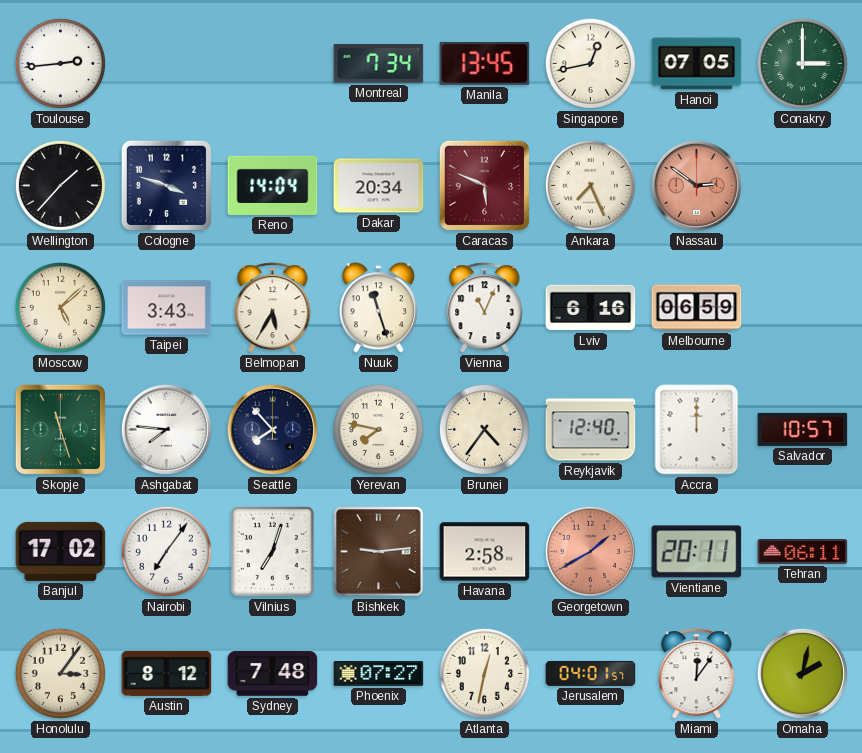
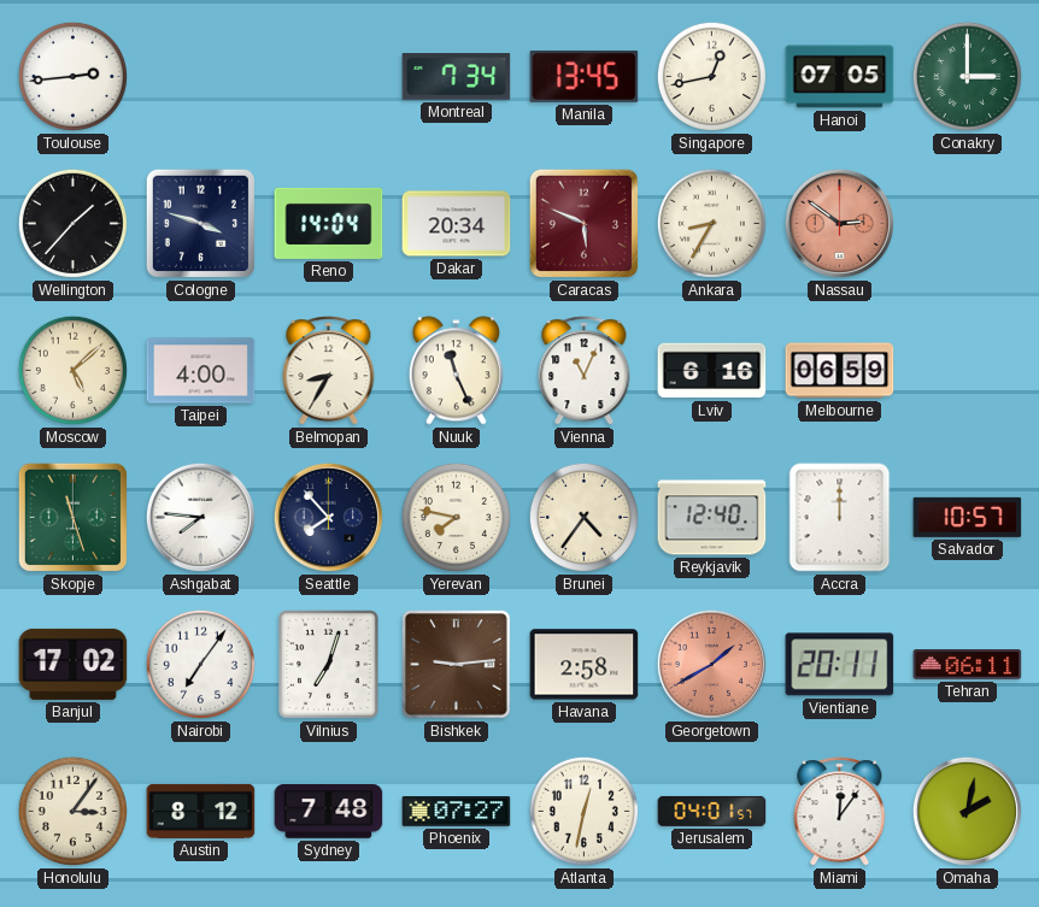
Ankara: 7:26 -> 8:35
Taipei: 3:43 -> 4:00
Belmopan: 5:35 -> 8:35
Nuuk: 11:27 -> 11:26
